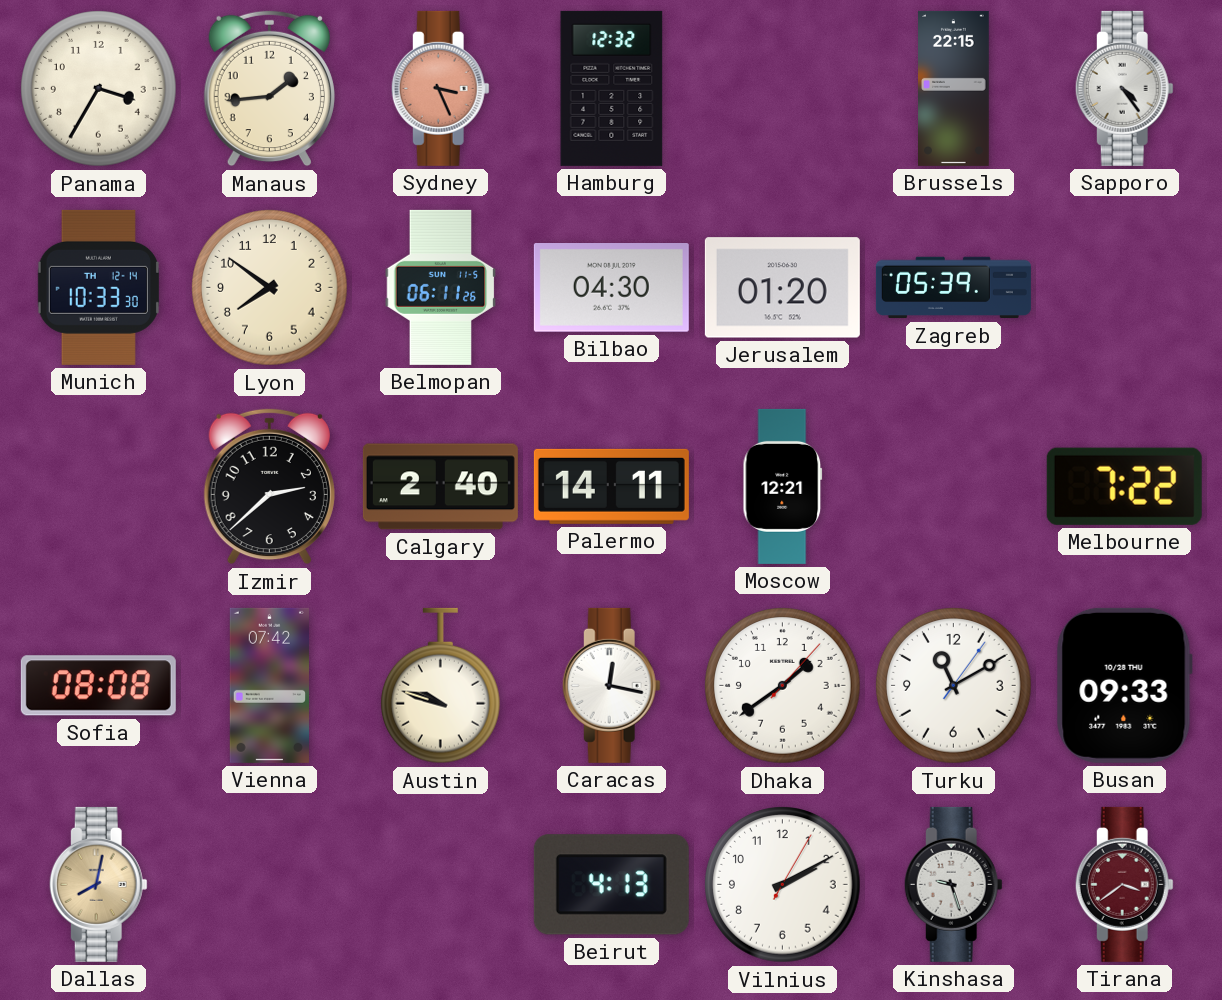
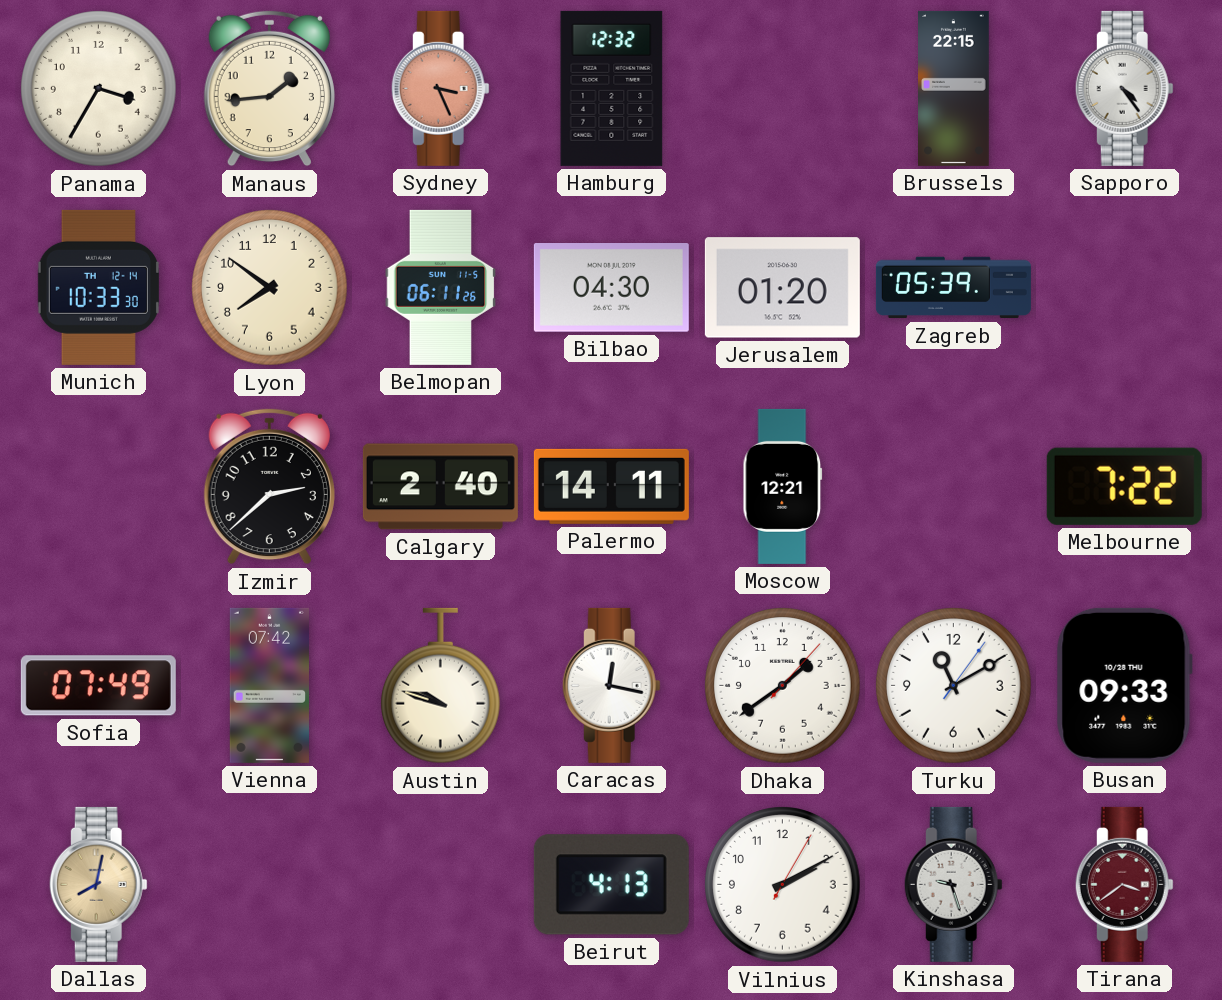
Sofia: 08:08 -> 07:49
